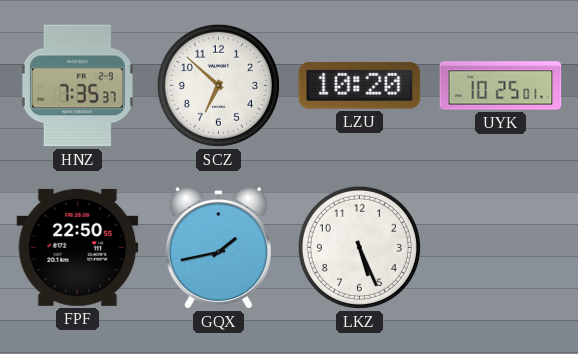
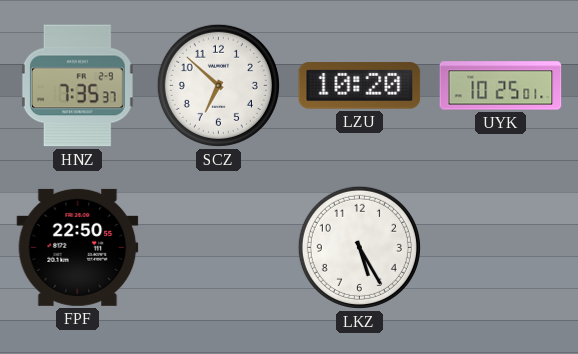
GQX: 1:43 -> none
LKZ: 5:26 -> 5:25
